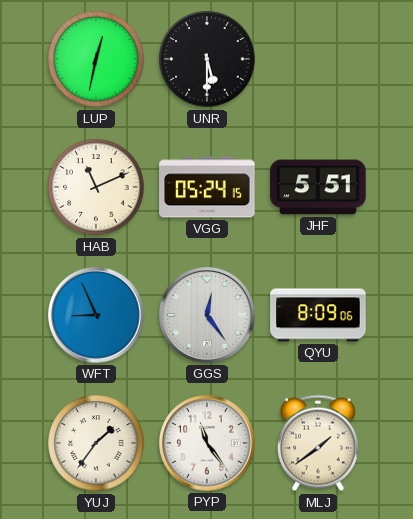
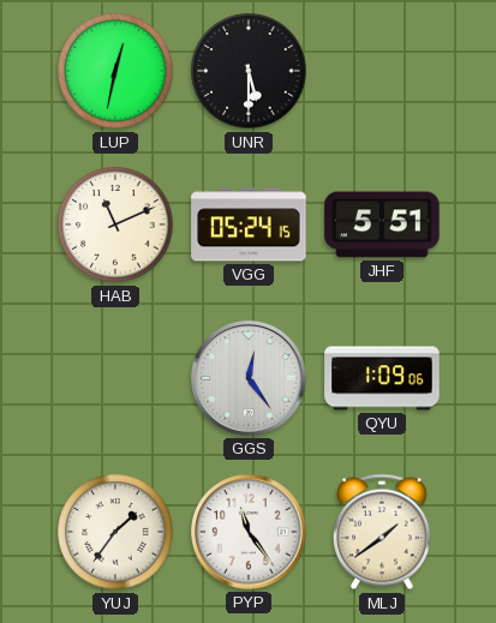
WFT: 8:56 -> none
QYU: 8:09 -> 1:09
